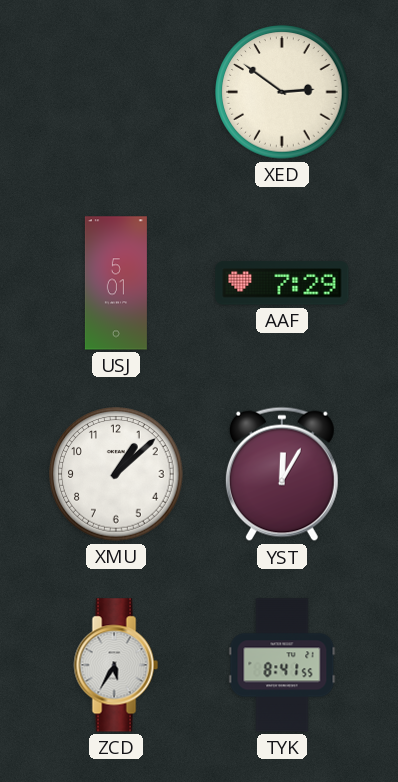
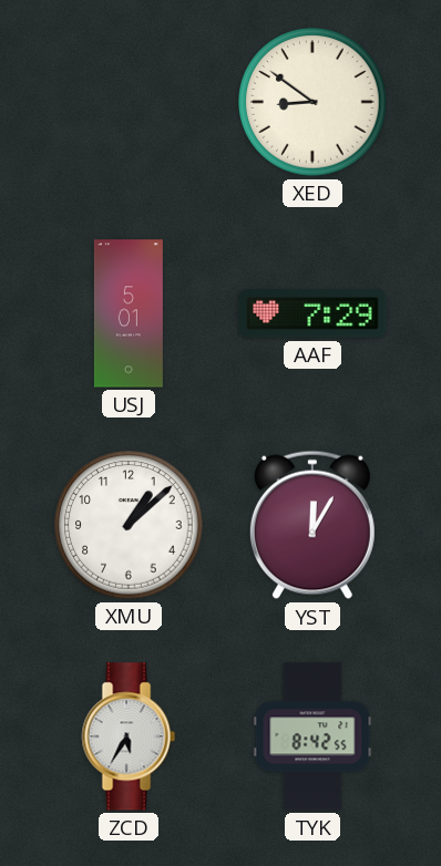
XED: 2:51 -> 8:51
TYK: 8:41 -> 8:42
